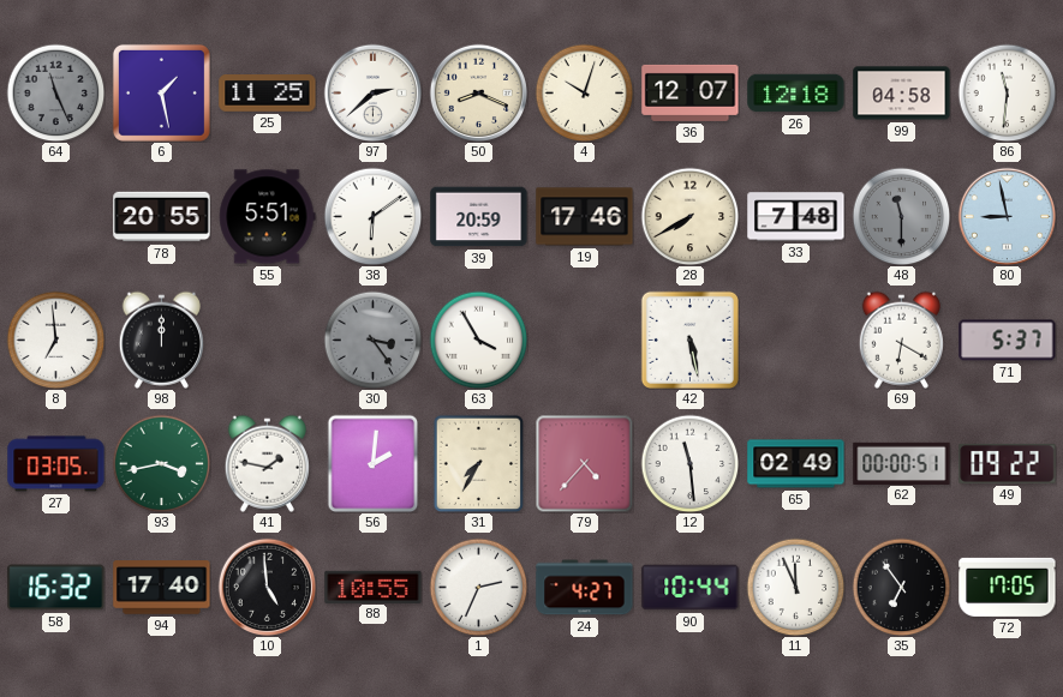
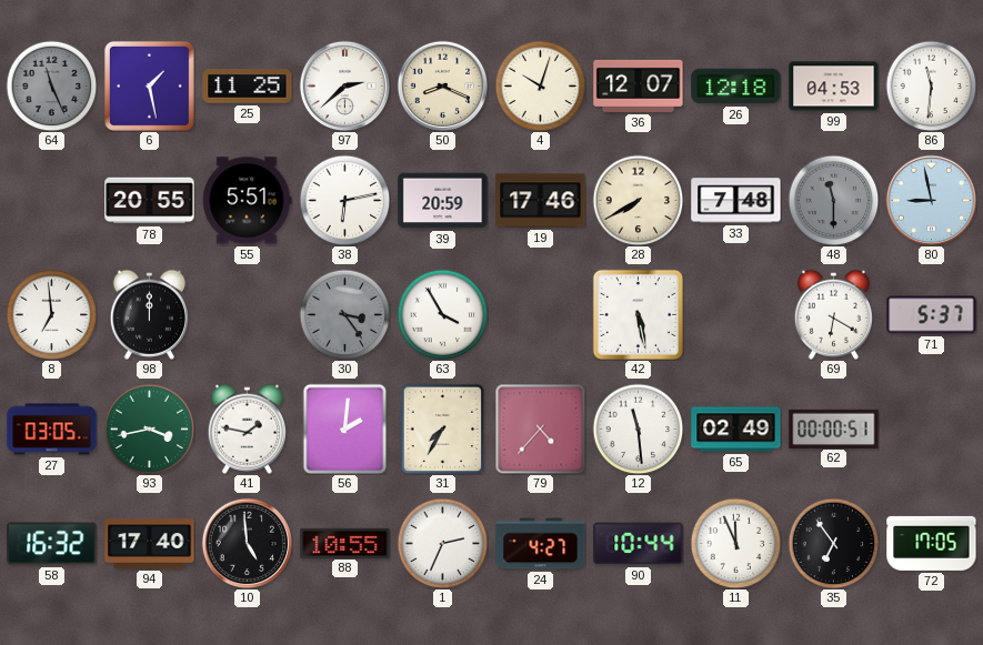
99: 04:58 -> 04:53
38: 6:09 -> 6:13
49: 09:22 -> none
